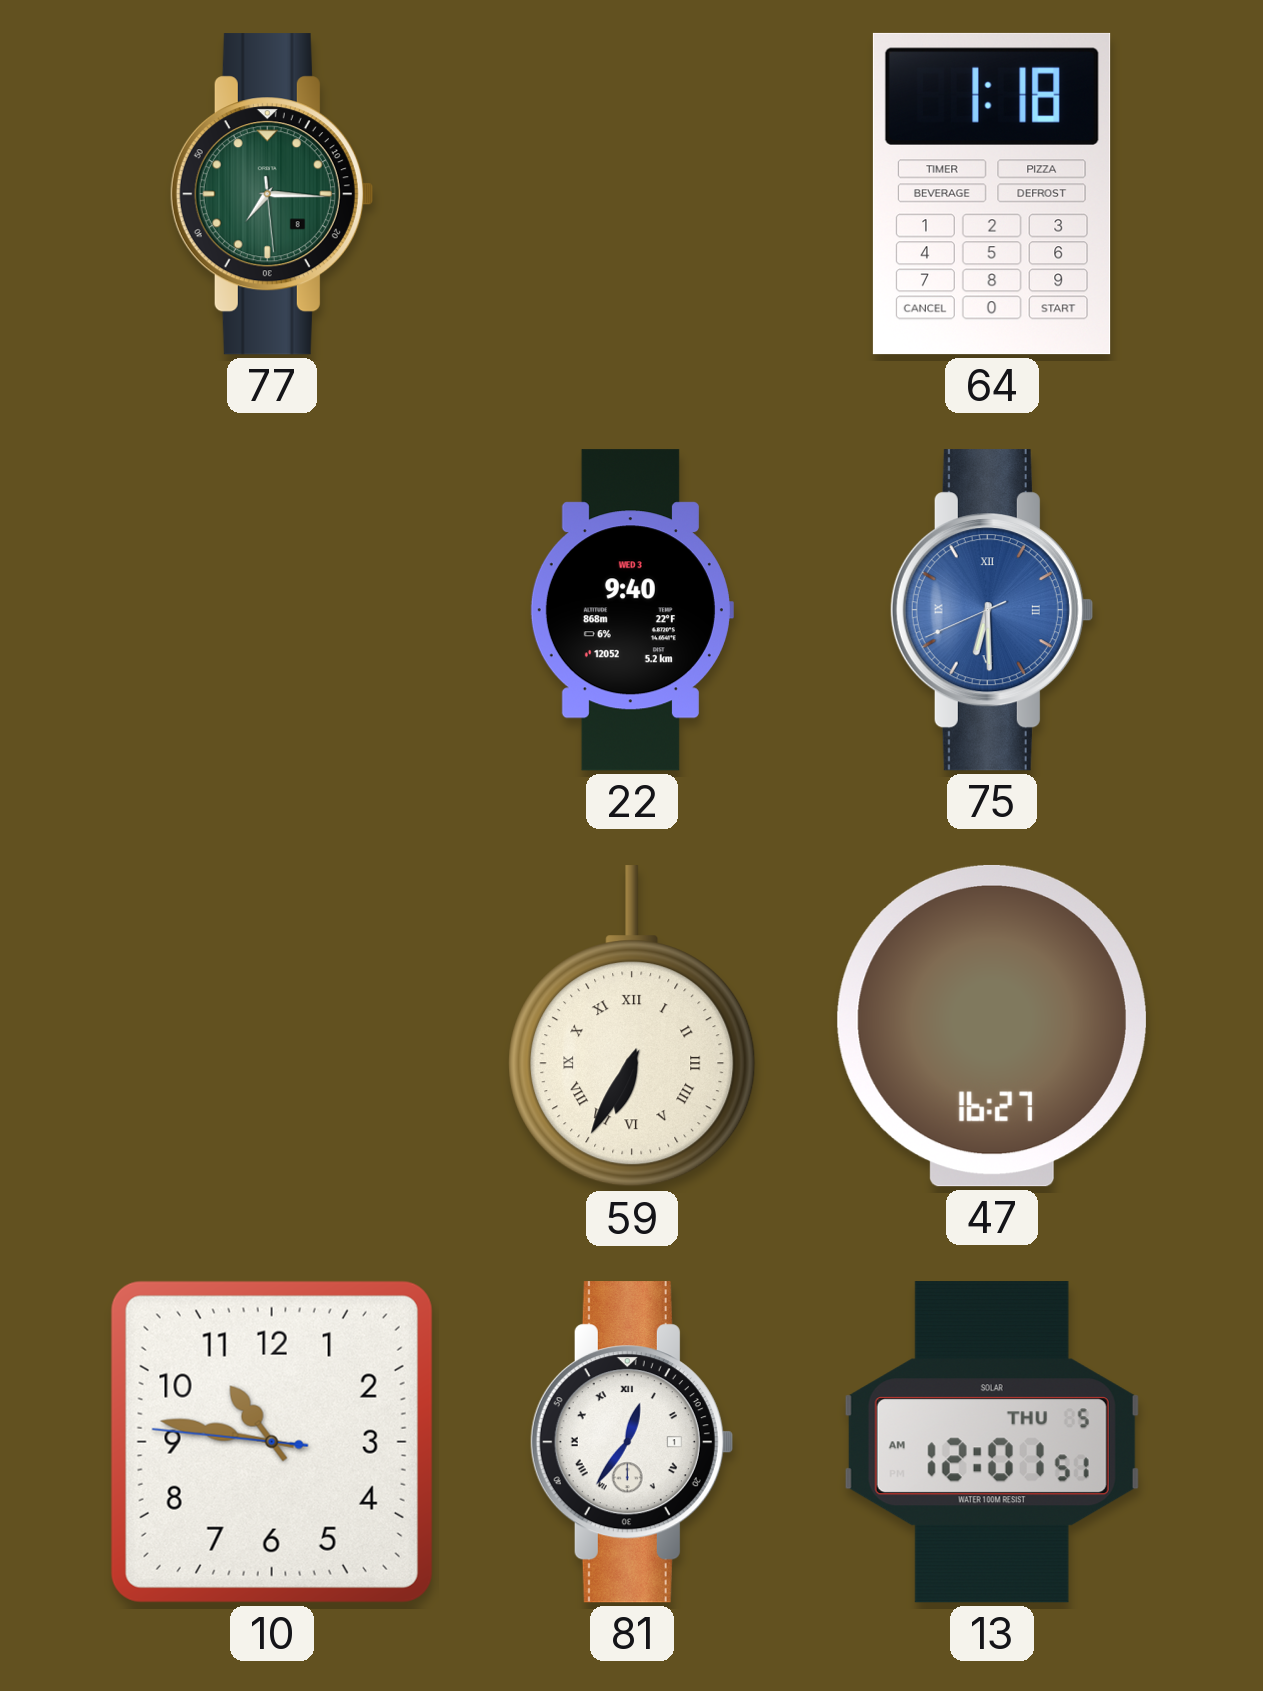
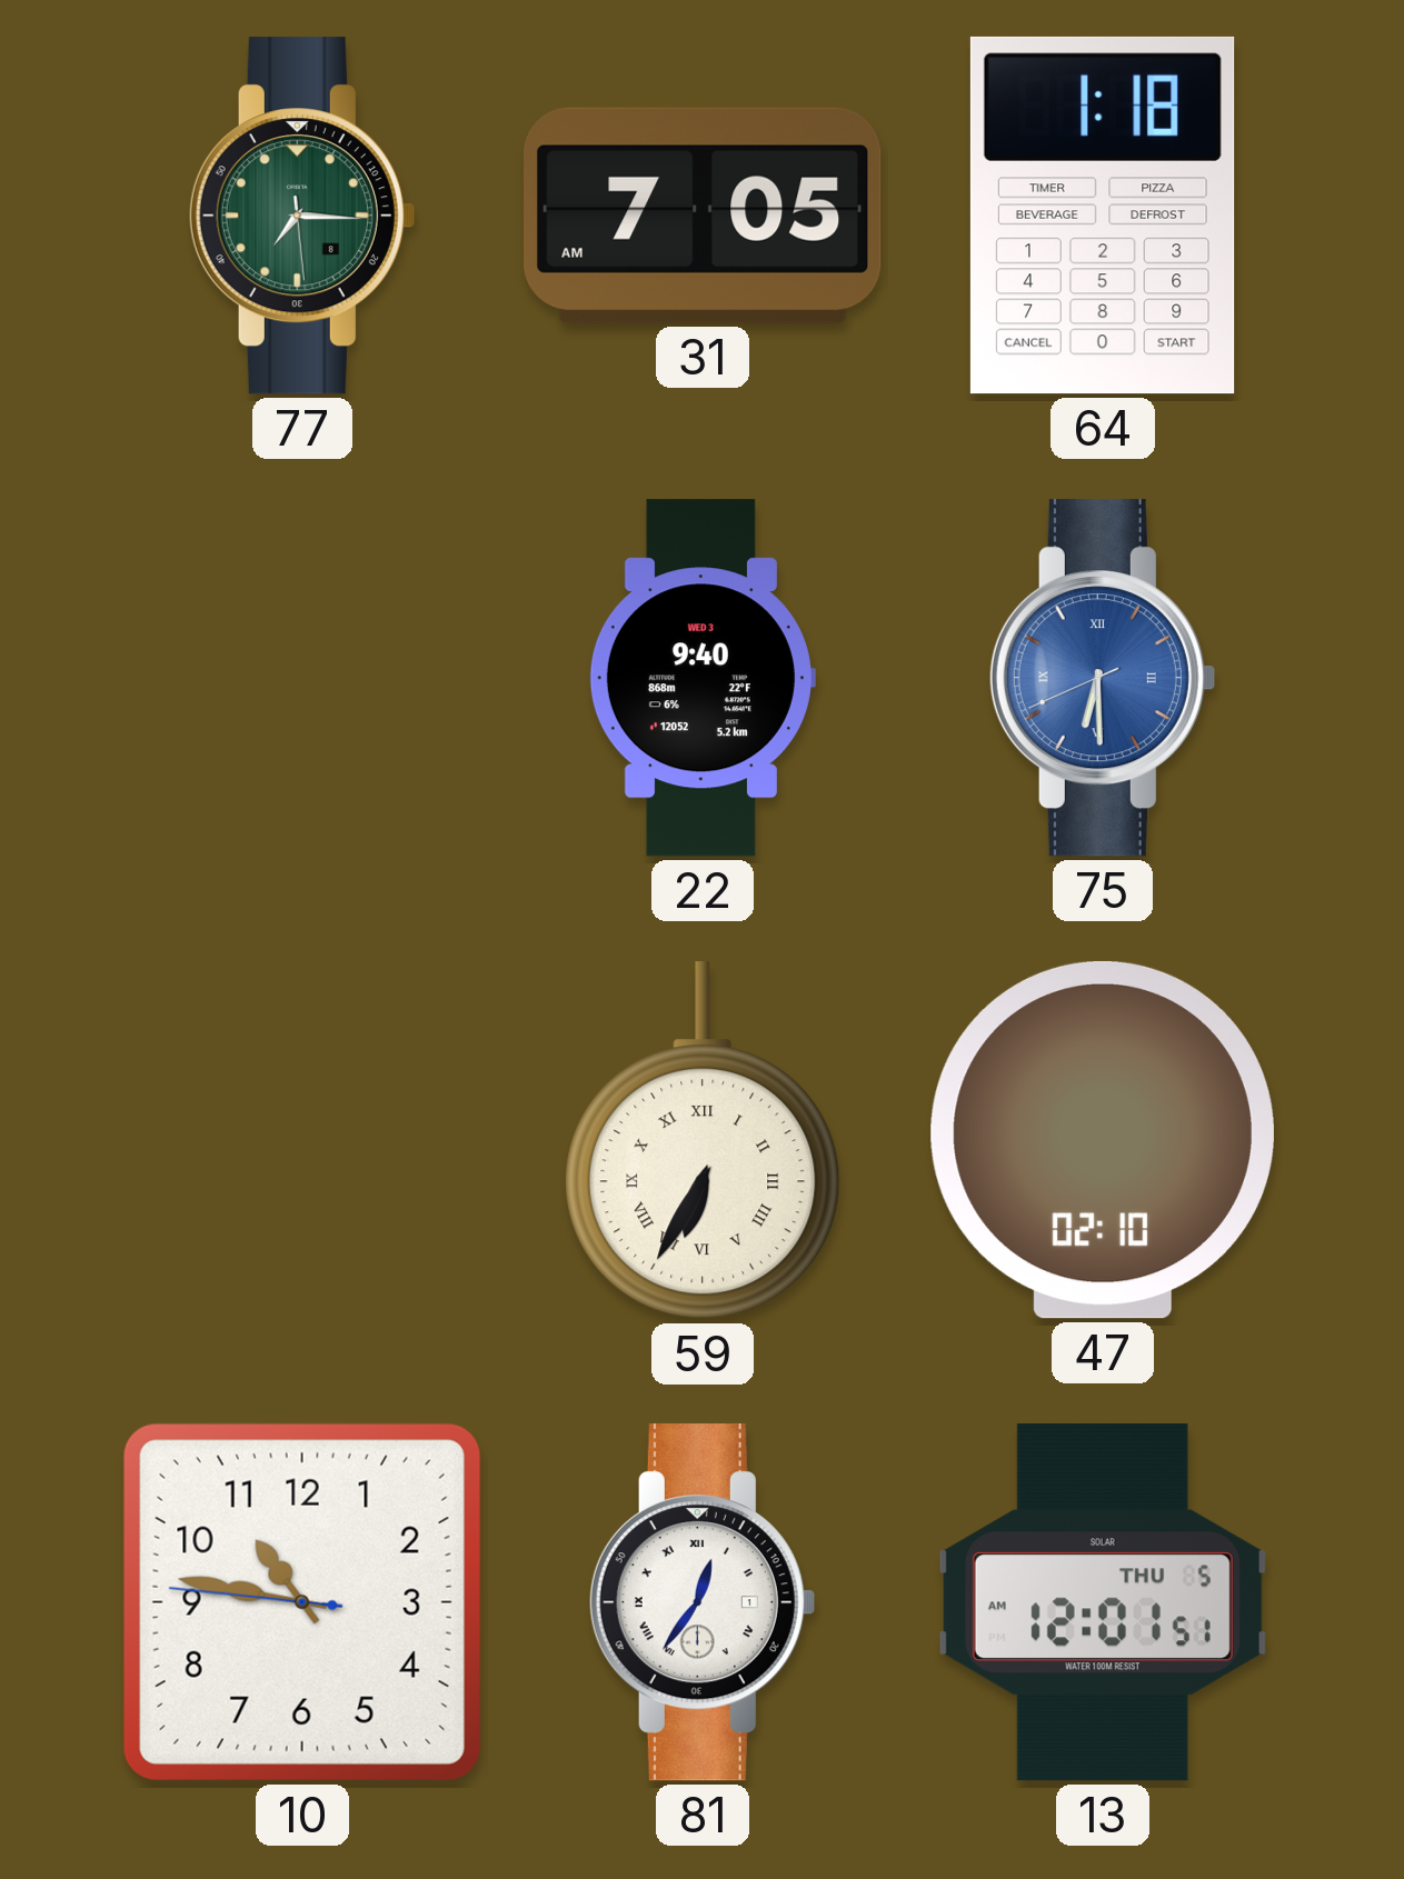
31: none -> 7:05
47: 16:27 -> 02:10
